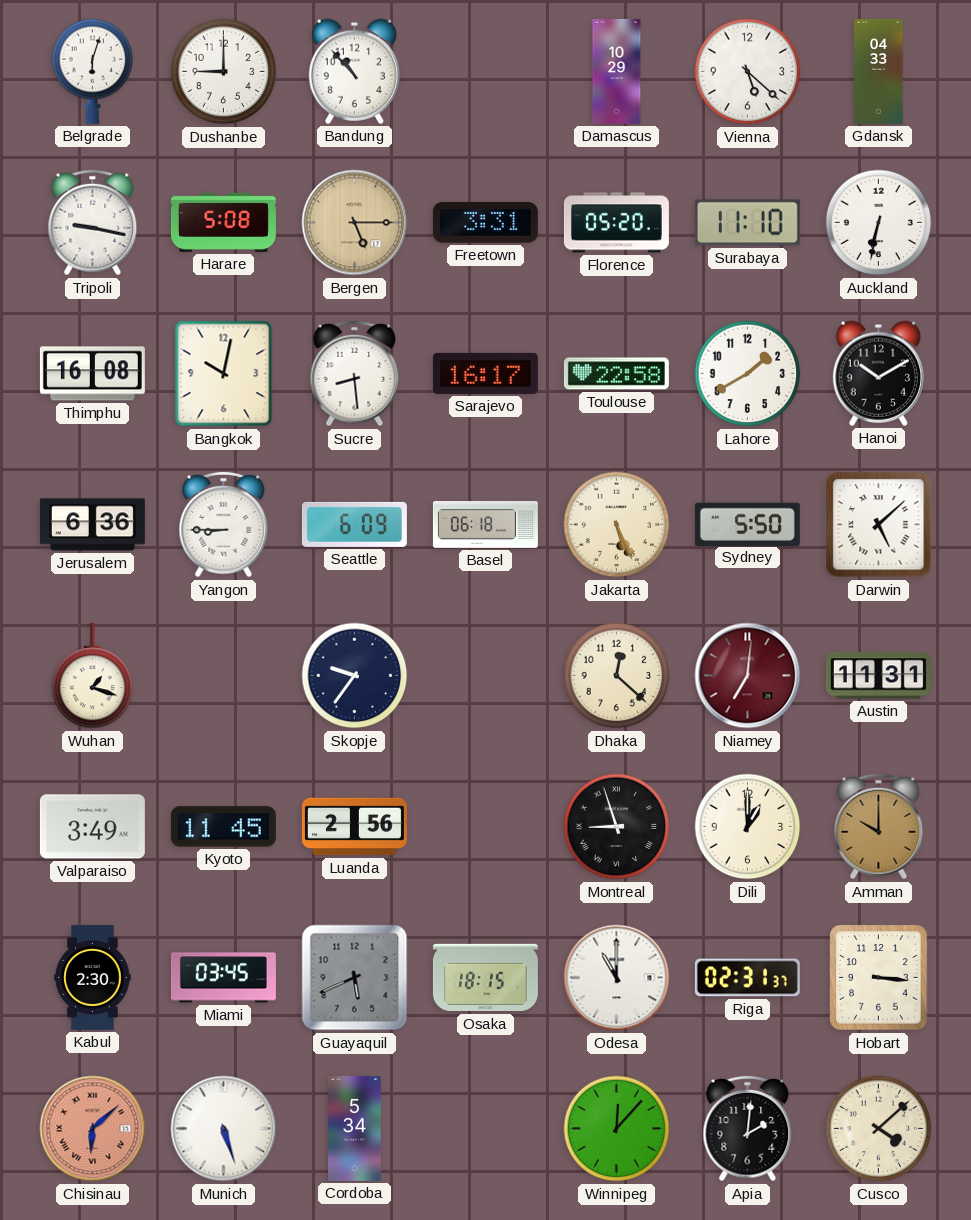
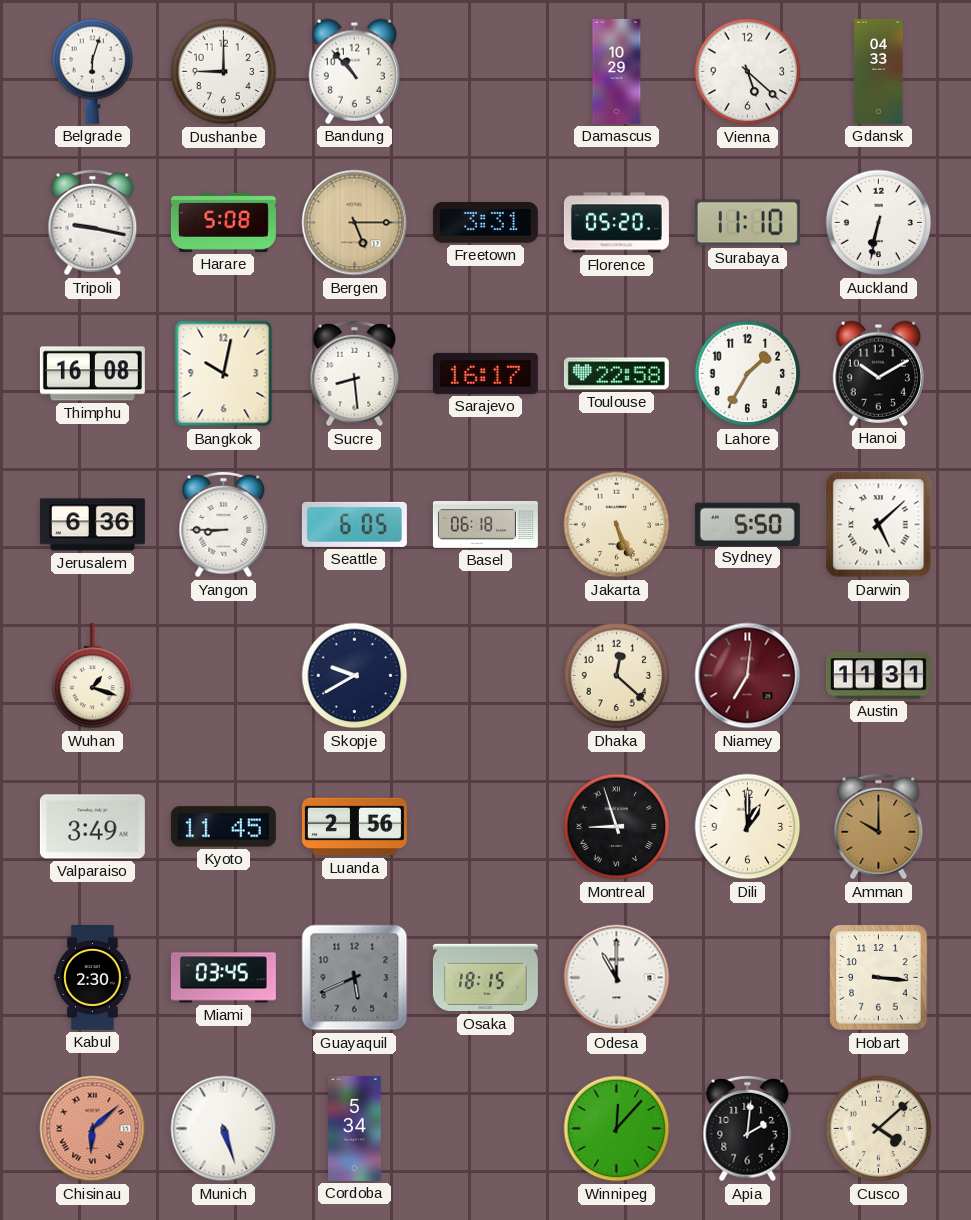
Lahore: 1:40 -> 1:35
Seattle: 6:09 -> 6:05
Skopje: 9:36 -> 9:40
Riga: 02:31 -> none
